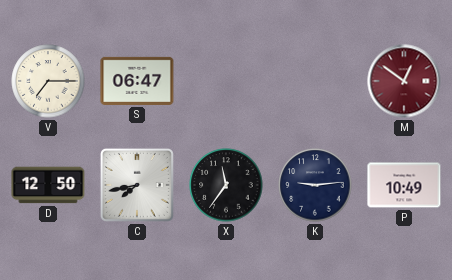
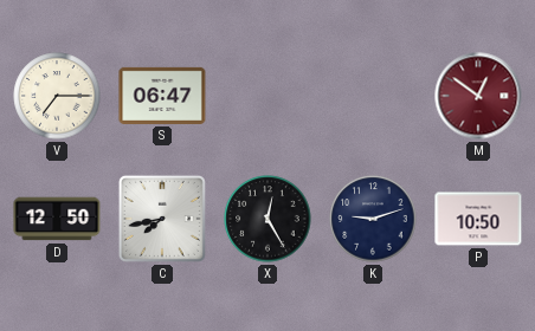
X: 11:36 -> 12:25
K: 9:14 -> 9:12
P: 10:49 -> 10:50
